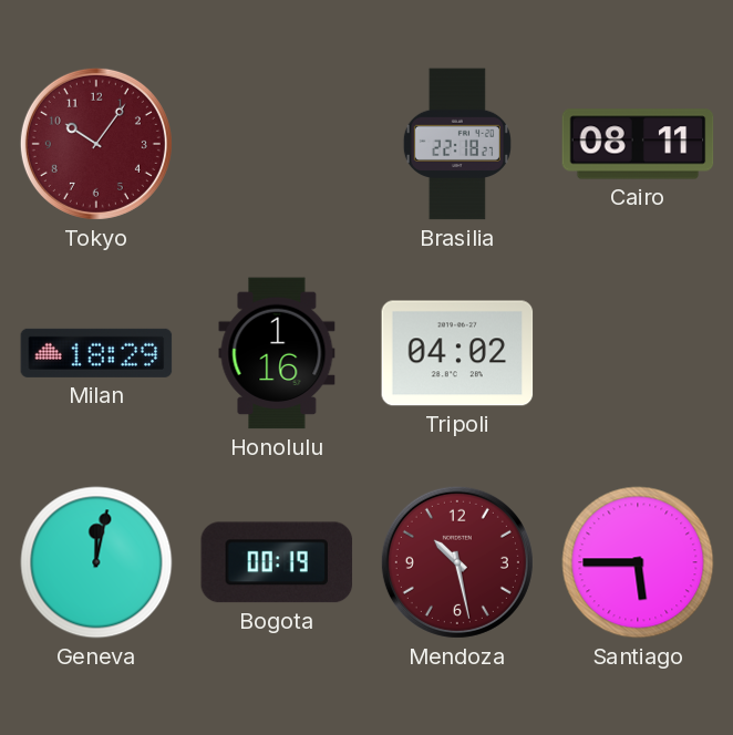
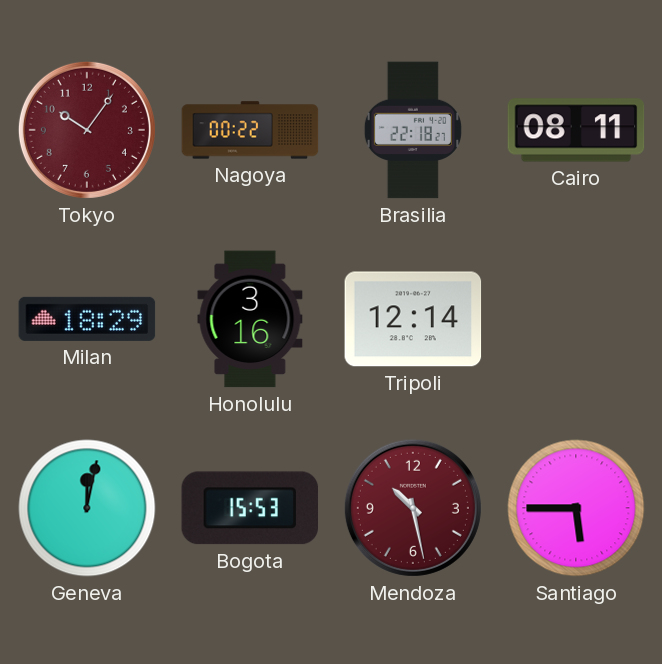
Nagoya: none -> 00:22
Honolulu: 1:16 -> 3:16
Tripoli: 04:02 -> 12:14
Bogota: 00:19 -> 15:53
